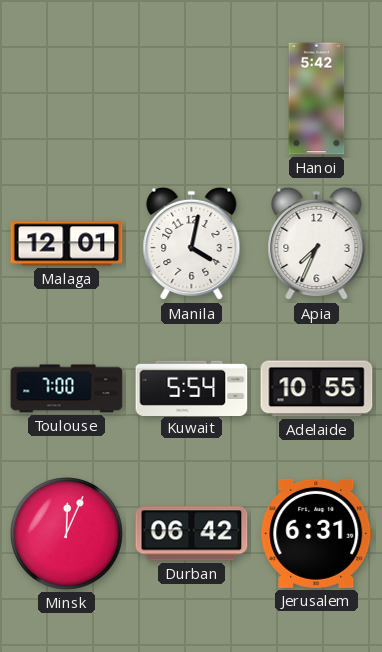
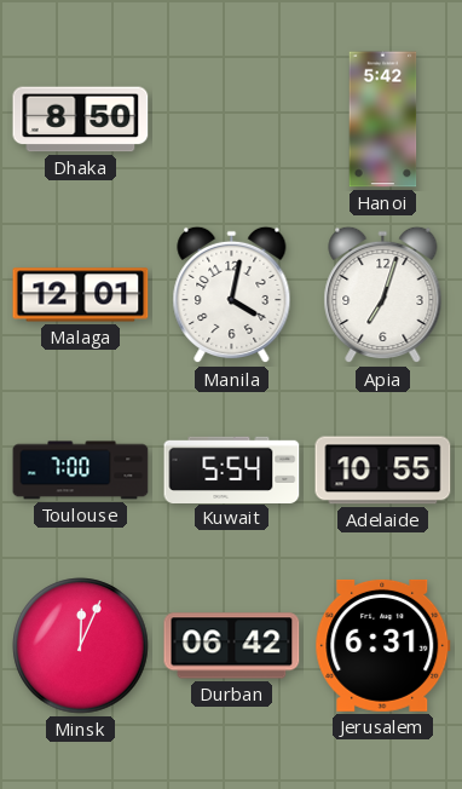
Dhaka: none -> 8:50
Apia: 7:34 -> 7:03
